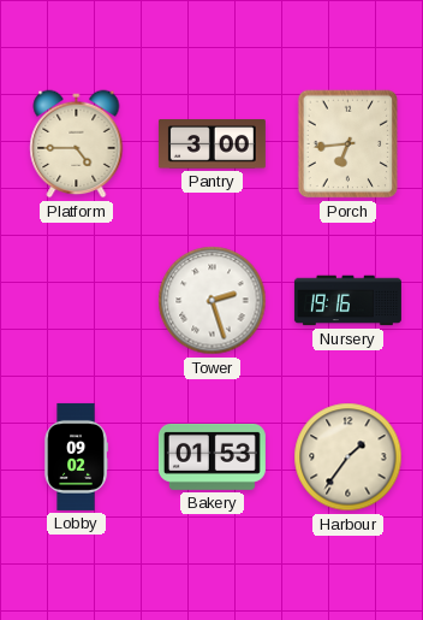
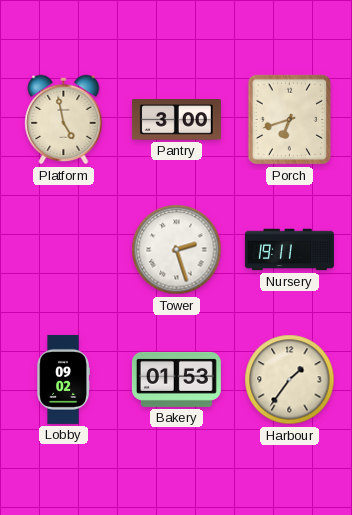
Platform: 4:45 -> 4:58
Porch: 6:44 -> 6:42
Nursery: 19:16 -> 19:11
